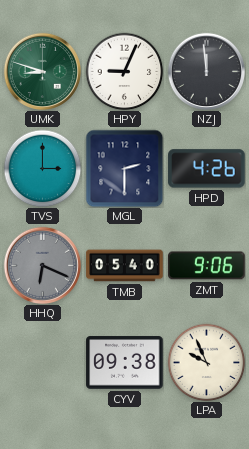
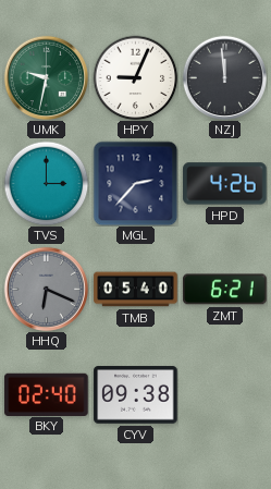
UMK: 8:48 -> 9:32
MGL: 2:30 -> 2:37
ZMT: 9:06 -> 6:21
BKY: none -> 02:40
LPA: 9:56 -> none
